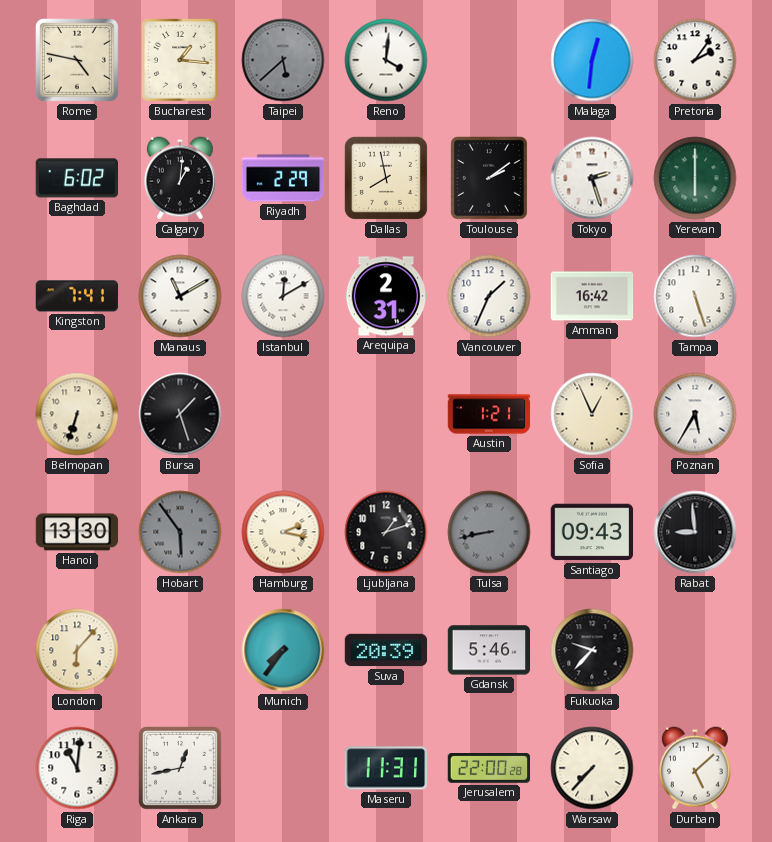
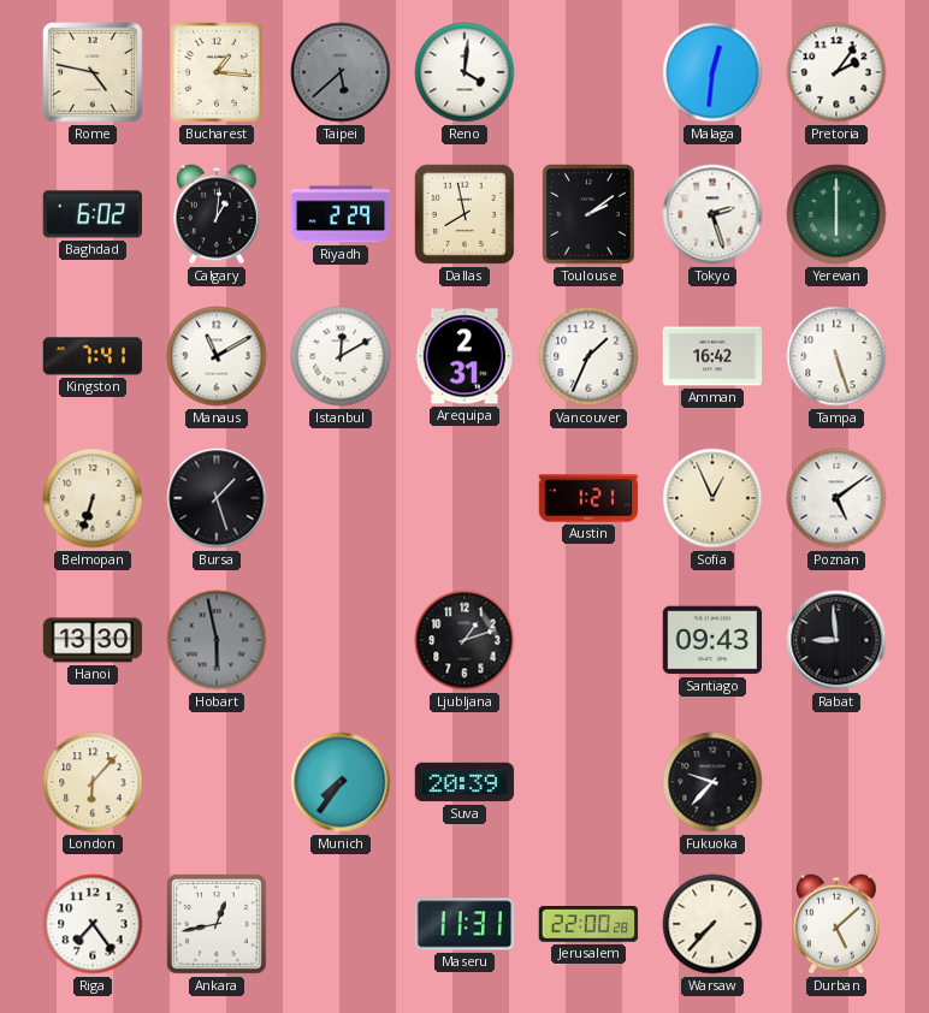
Poznan: 5:35 -> 5:09
Hobart: 5:54 -> 5:58
Hamburg: 2:17 -> none
Tulsa: 8:43 -> none
Gdansk: 5:46 -> none
Riga: 11:01 -> 7:24
